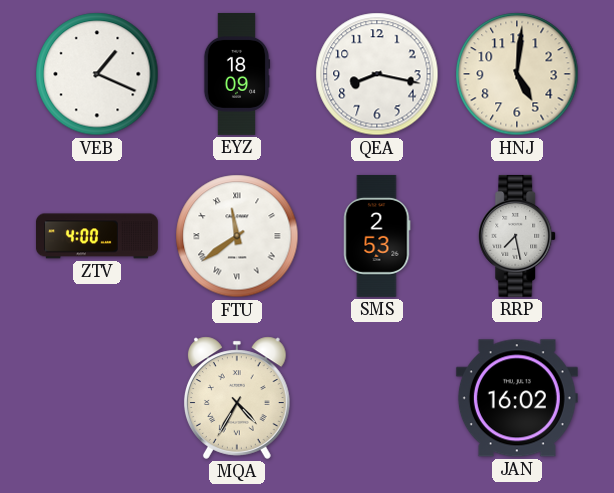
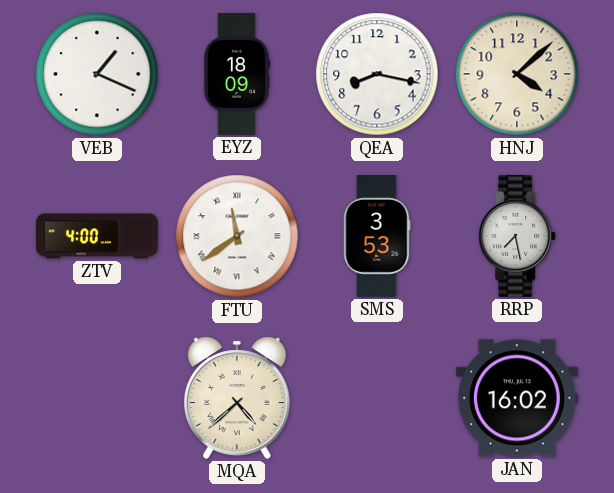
HNJ: 5:01 -> 4:08
SMS: 2:53 -> 3:53
MQA: 4:35 -> 4:38
